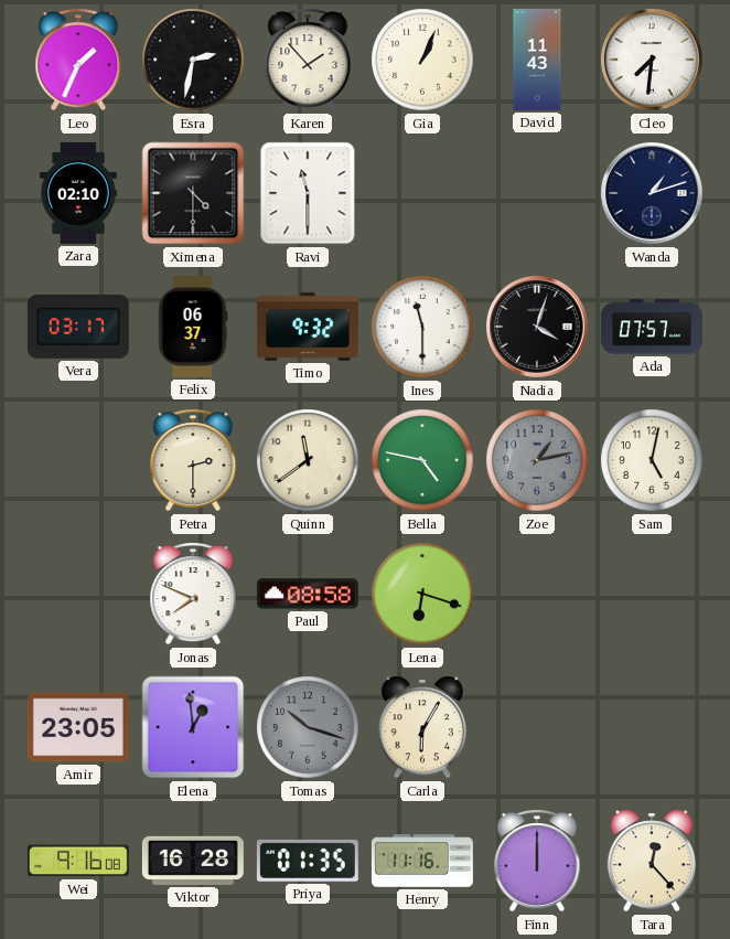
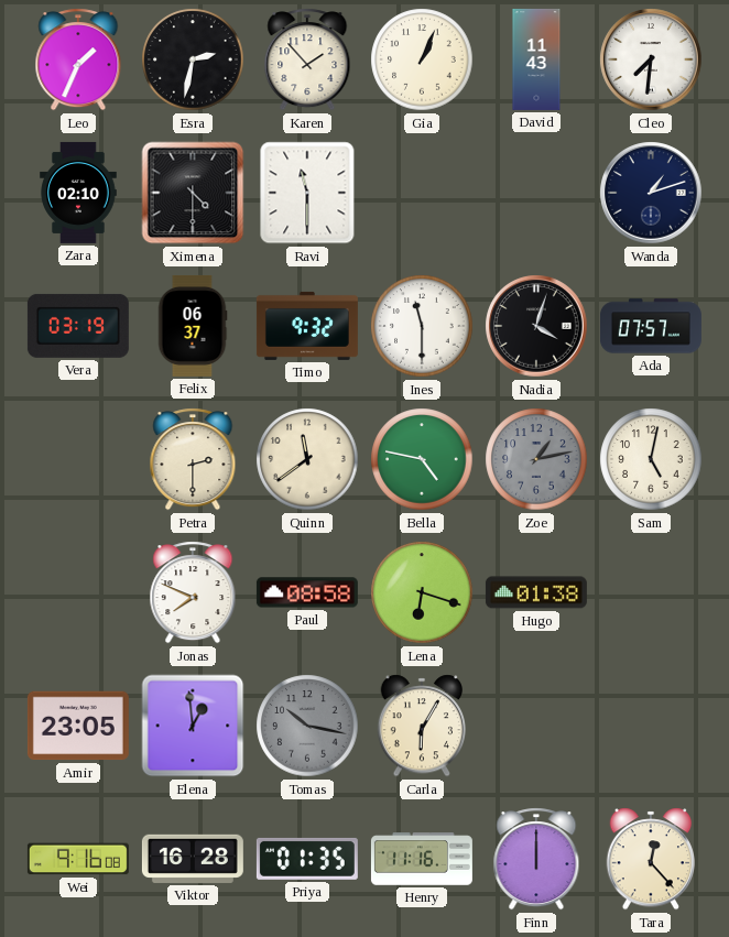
Vera: 03:17 -> 03:19
Hugo: none -> 01:38
Tomas: 10:18 -> 10:17
